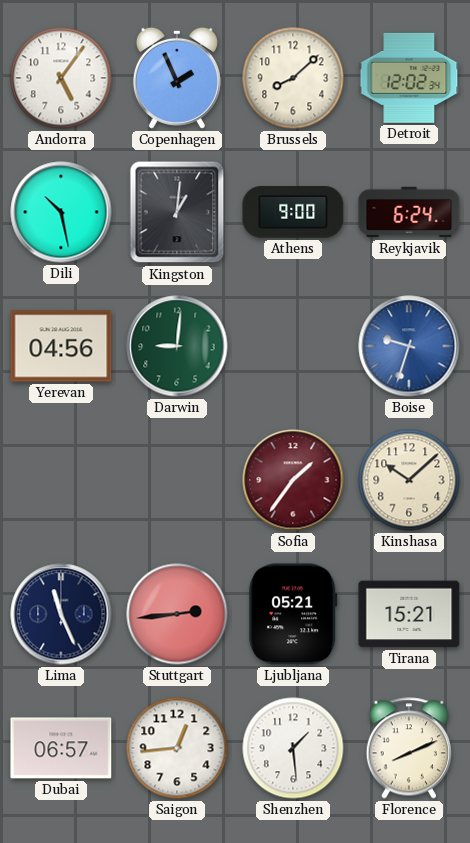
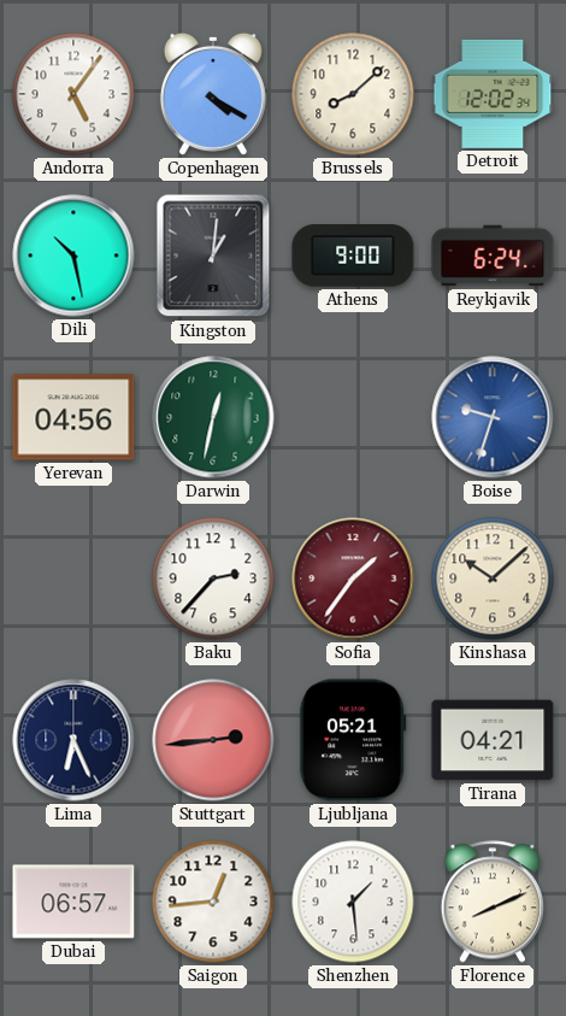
Copenhagen: 1:56 -> 4:20
Darwin: 9:01 -> 12:32
Baku: none -> 2:37
Lima: 11:26 -> 6:26
Tirana: 15:21 -> 04:21
